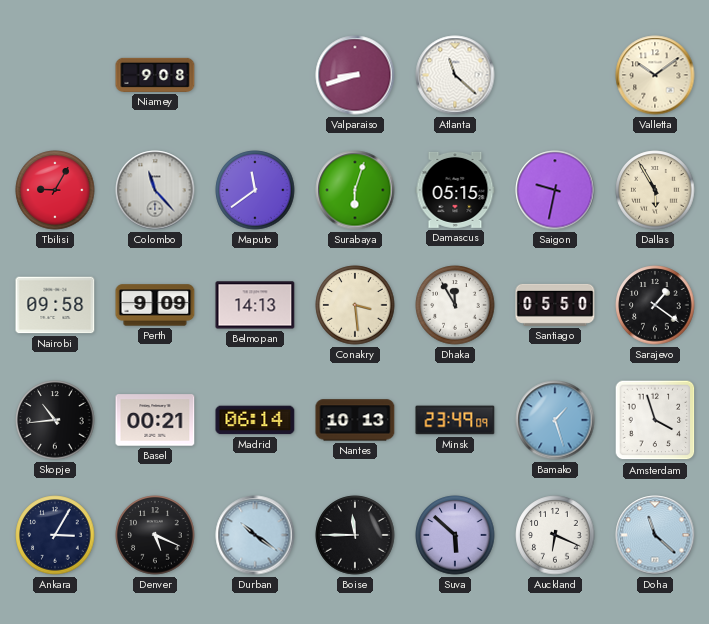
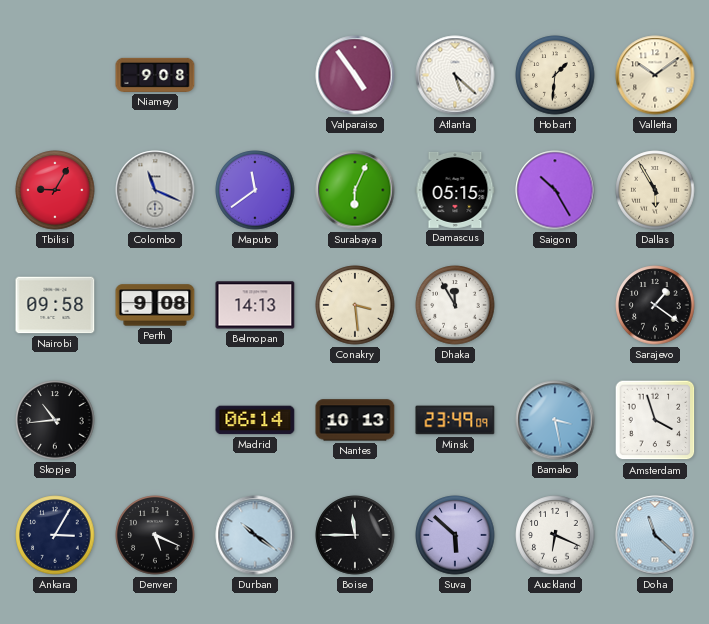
Valparaiso: 8:42 -> 4:54
Atlanta: 11:22 -> 5:22
Hobart: none -> 1:31
Colombo: 11:23 -> 11:19
Surabaya: 6:03 -> 6:04
Saigon: 9:32 -> 10:25
Perth: 9:09 -> 9:08
Santiago: 05:50 -> none
Basel: 00:21 -> none
Bamako: 1:27 -> 3:28
